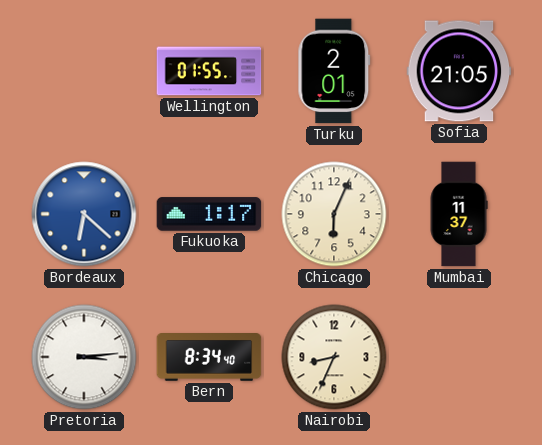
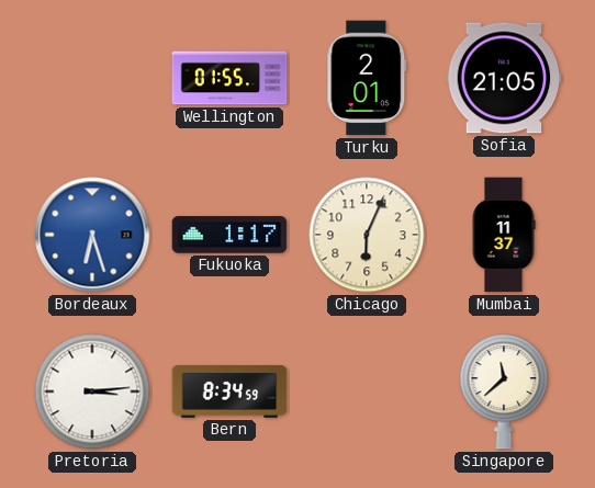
Bordeaux: 6:22 -> 6:27
Bern: 8:34:40 -> 8:34:59
Nairobi: 8:34 -> none
Singapore: none -> 11:38
